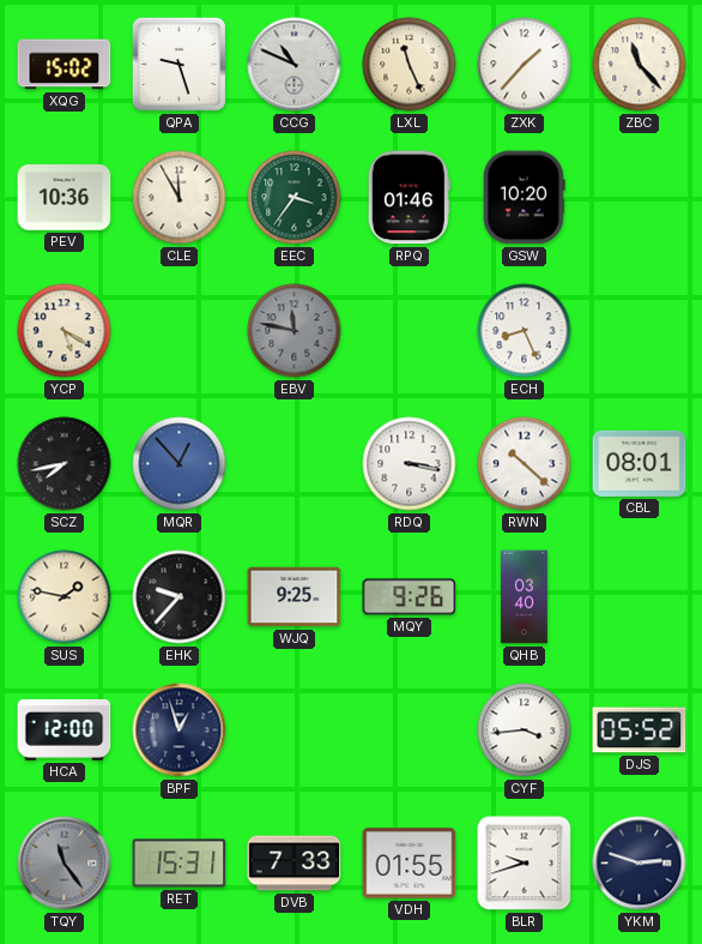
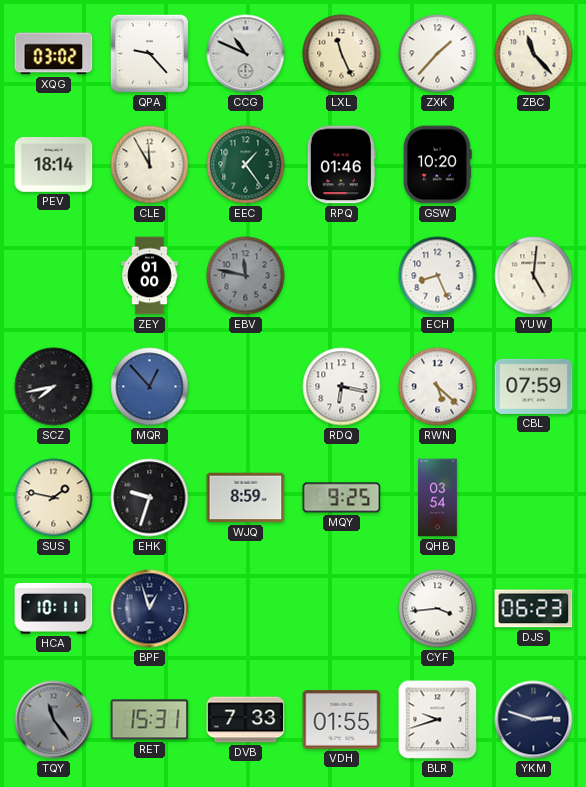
XQG: 15:02 -> 03:02
QPA: 9:27 -> 9:23
PEV: 10:36 -> 18:14
EEC: 3:36 -> 1:24
YCP: 5:20 -> none
ZEY: none -> 01:00
YUW: none -> 5:01
RDQ: 3:17 -> 6:17
RWN: 10:22 -> 5:22
CBL: 08:01 -> 07:59
EHK: 9:37 -> 9:33
WJQ: 9:25 -> 8:59
MQY: 9:26 -> 9:25
QHB: 03:40 -> 03:54
HCA: 12:00 -> 10:11
DJS: 05:52 -> 06:23
